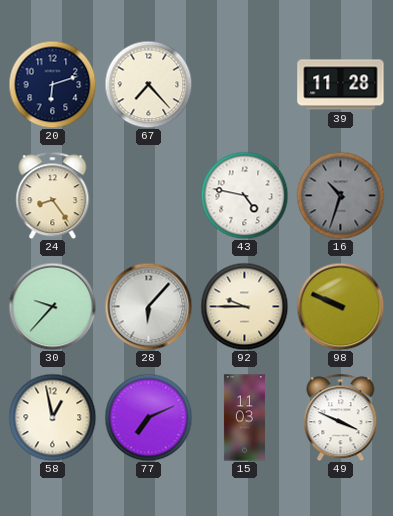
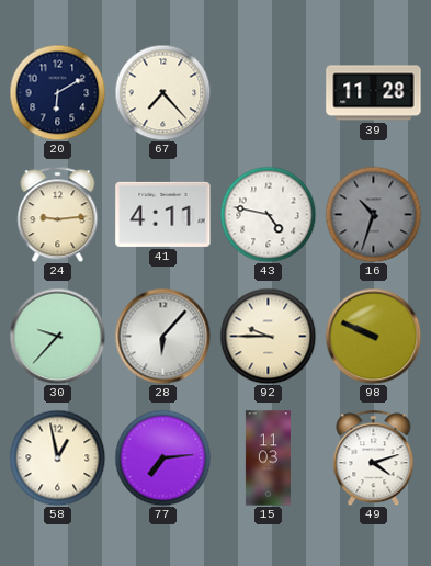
20: 6:12 -> 6:10
24: 8:24 -> 9:14
41: none -> 4:11
77: 7:11 -> 7:14
49: 3:49 -> 4:12
